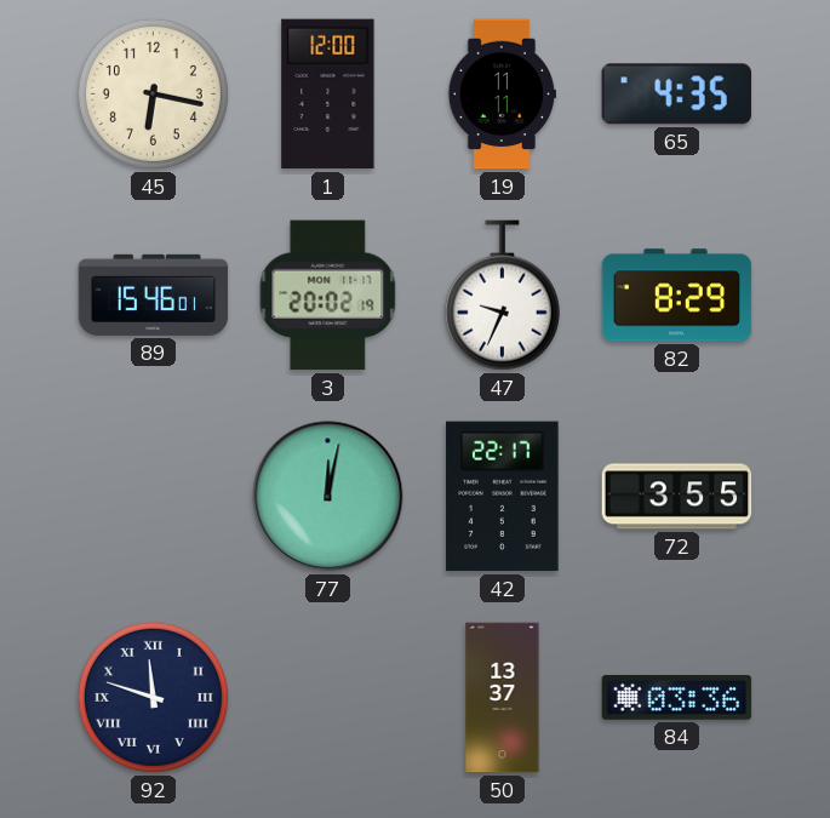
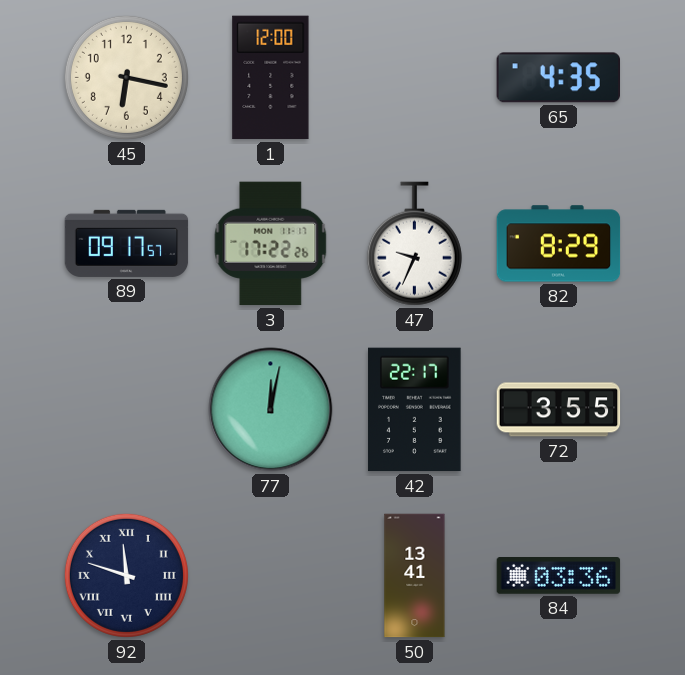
19: 11:11 -> none
89: 15:46 -> 09:17
3: 20:02 -> 17:22
50: 13:37 -> 13:41
